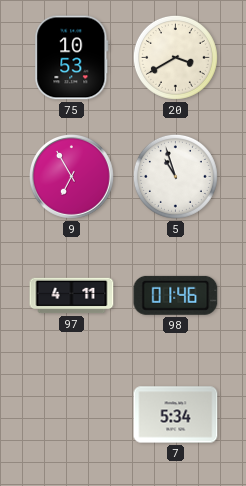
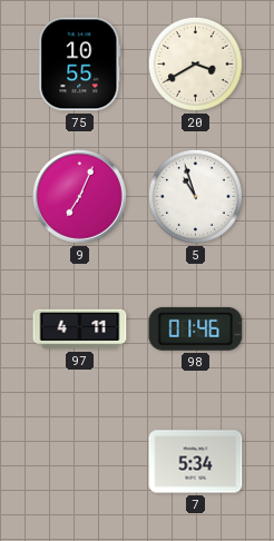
75: 10:53 -> 10:55
9: 6:55 -> 7:04
